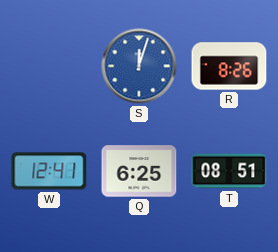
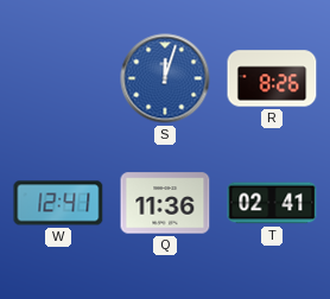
Q: 6:25 -> 11:36
T: 08:51 -> 02:41
